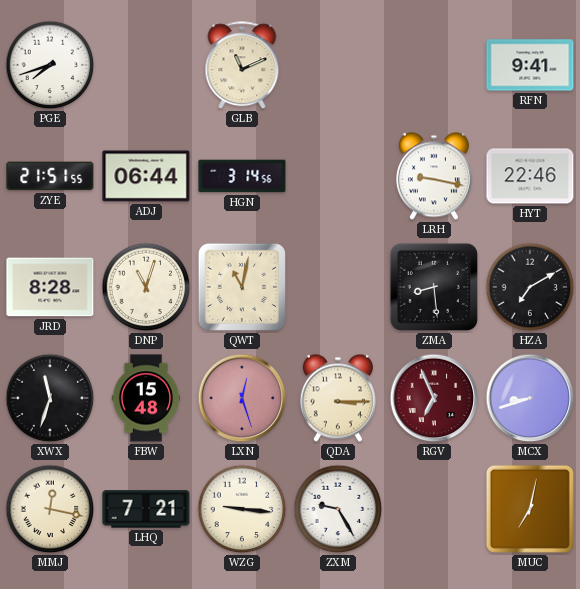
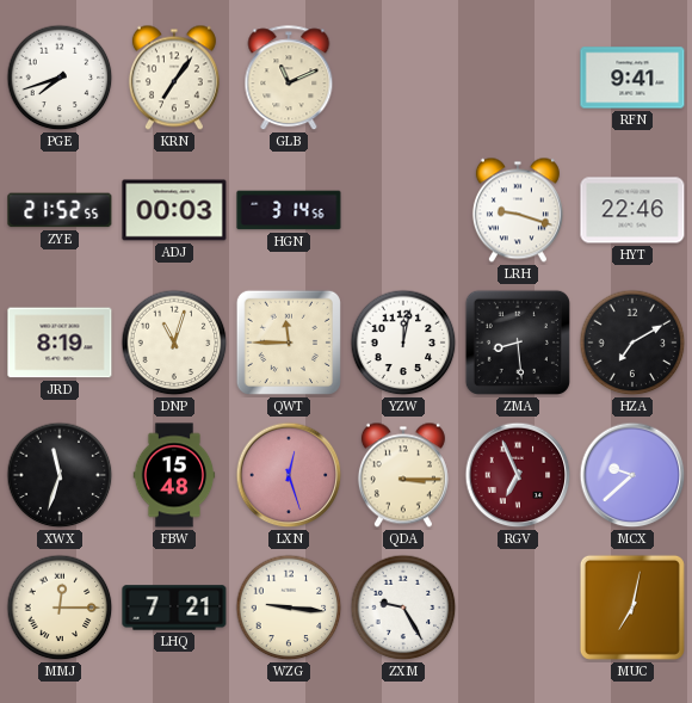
KRN: none -> 7:06
ZYE: 21:51 -> 21:52
ADJ: 06:44 -> 00:03
LRH: 9:17 -> 9:18
JRD: 8:28 -> 8:19
QWT: 11:02 -> 11:45
YZW: none -> 12:02
MCX: 8:42 -> 9:38
MMJ: 12:17 -> 12:15
